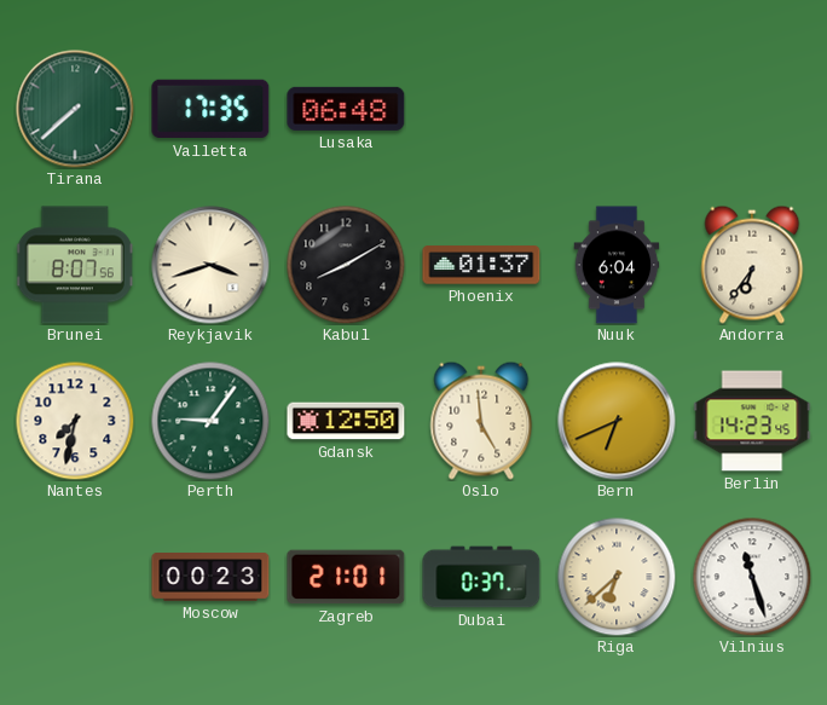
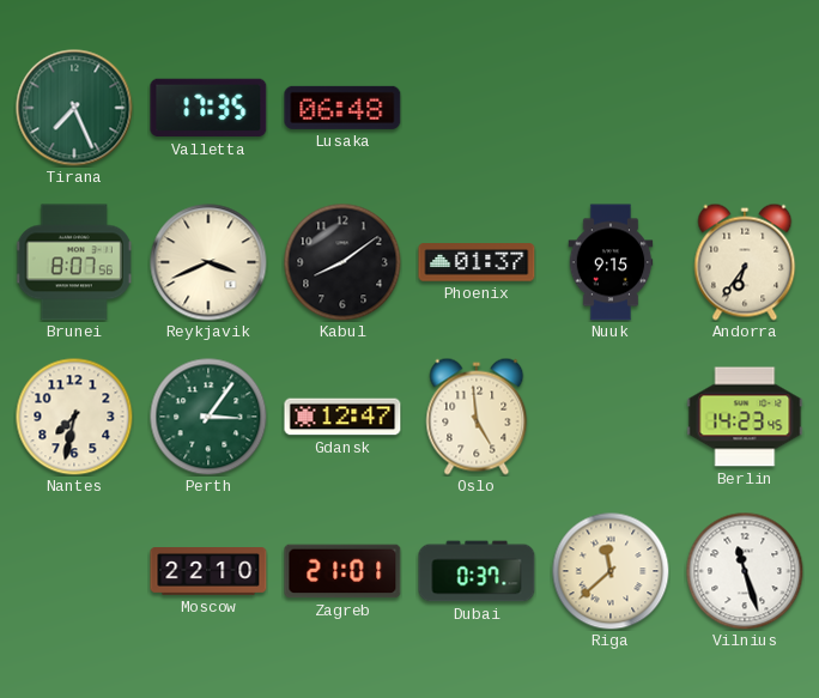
Tirana: 7:38 -> 7:26
Reykjavik: 3:42 -> 3:41
Kabul: 8:10 -> 8:09
Nuuk: 6:04 -> 9:15
Perth: 9:06 -> 3:06
Gdansk: 12:50 -> 12:47
Bern: 6:41 -> none
Moscow: 00:23 -> 22:10
Riga: 6:38 -> 11:38
